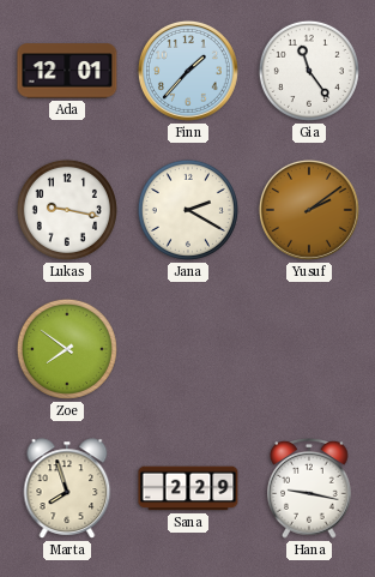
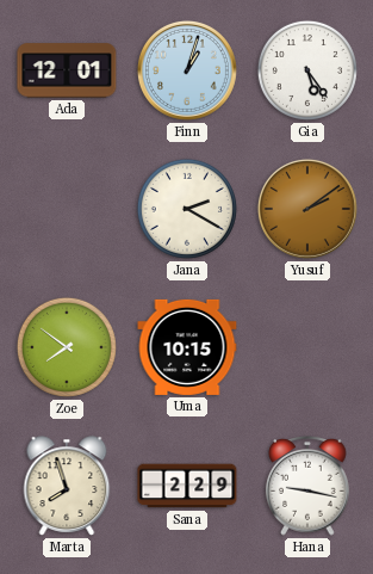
Finn: 1:37 -> 1:03
Gia: 11:24 -> 5:24
Lukas: 9:17 -> none
Uma: none -> 10:15
